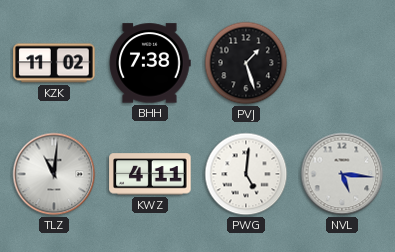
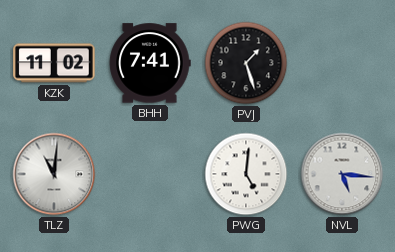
BHH: 7:38 -> 7:41
KWZ: 4:11 -> none
